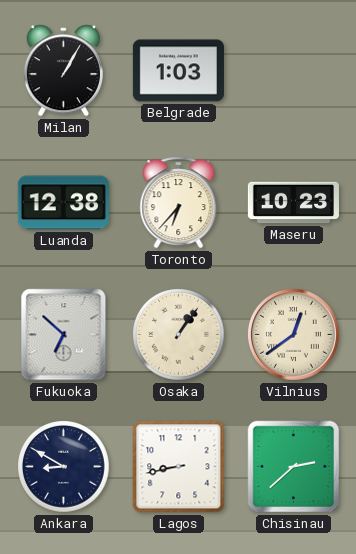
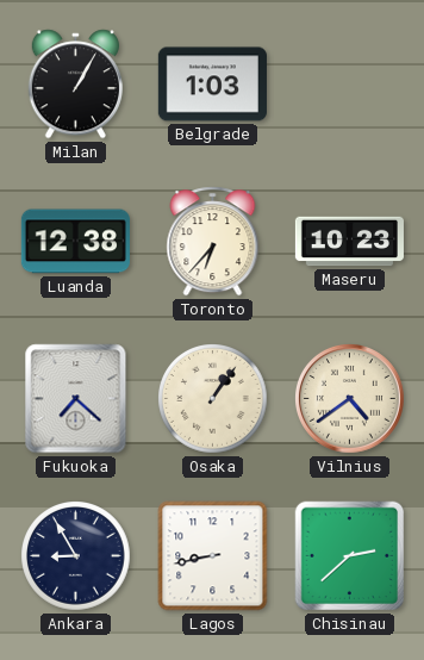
Fukuoka: 6:52 -> 7:22
Vilnius: 12:39 -> 4:39
Ankara: 8:50 -> 8:55
